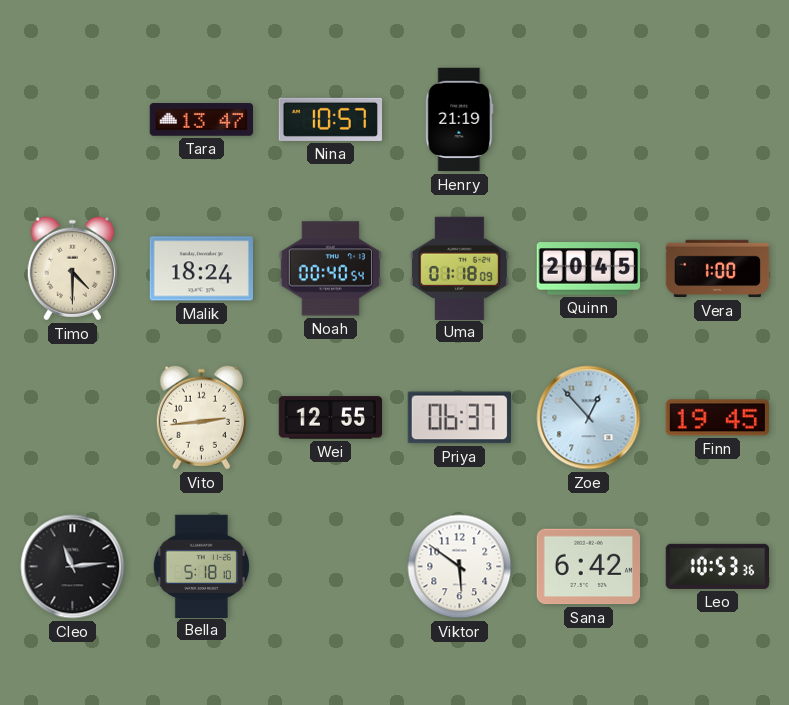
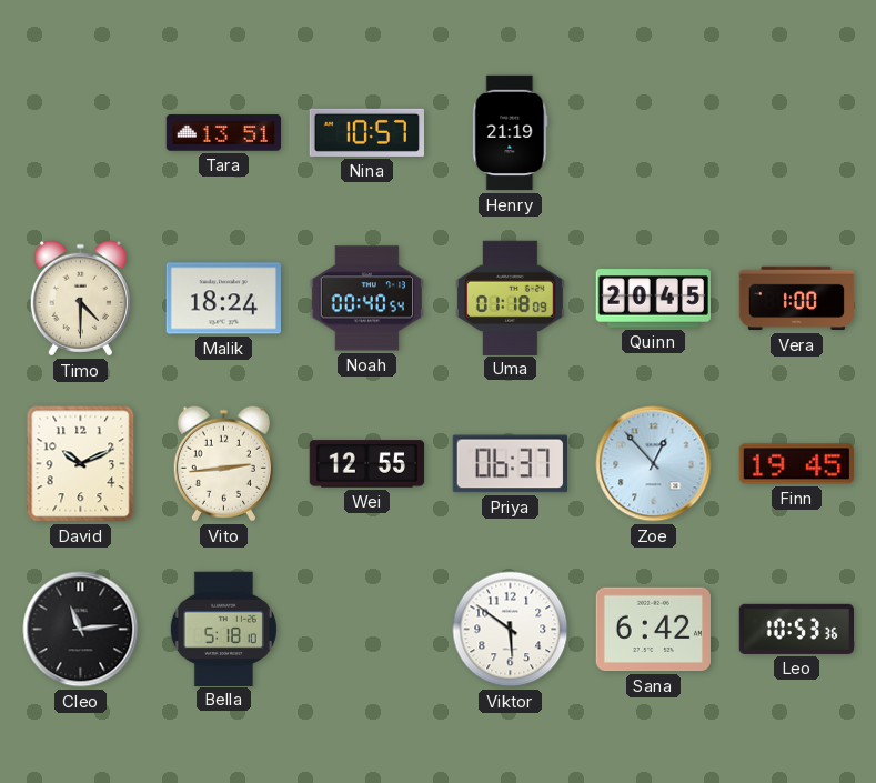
Tara: 13:47 -> 13:51
David: none -> 10:11
